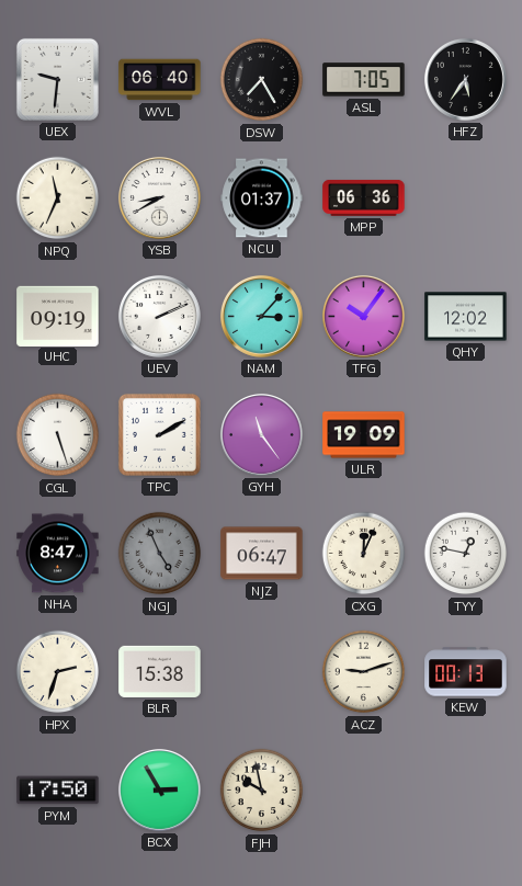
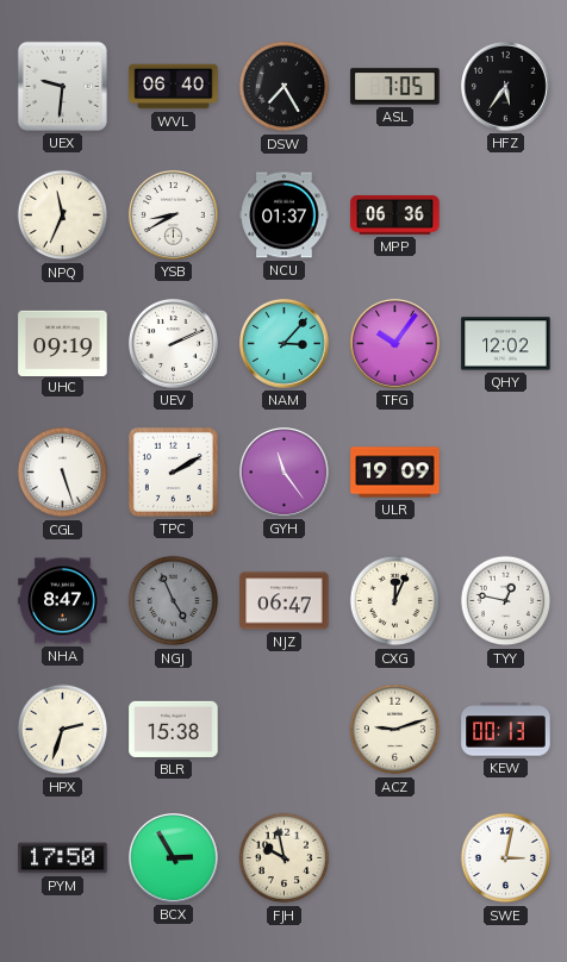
SWE: none -> 3:02
